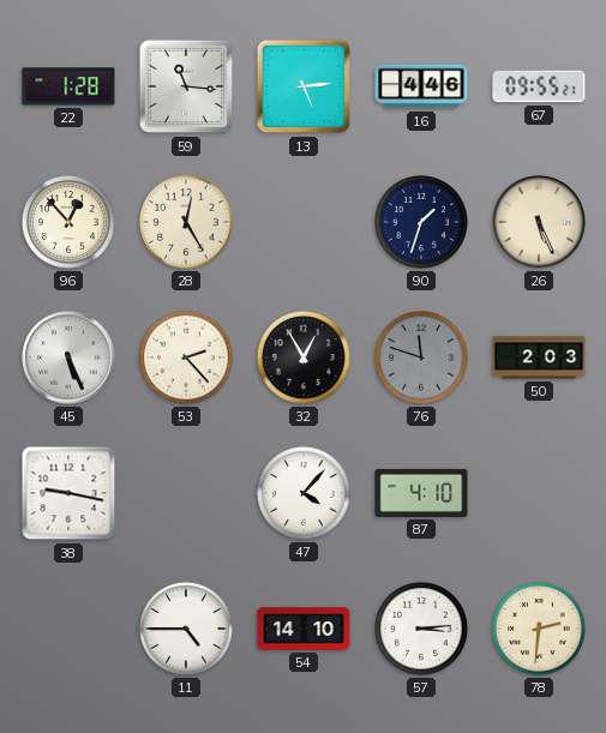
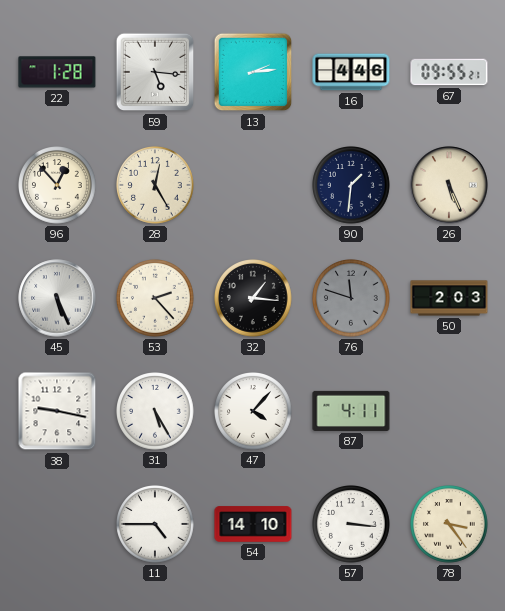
59: 11:16 -> 5:16
13: 5:14 -> 2:14
90: 1:33 -> 1:31
32: 12:55 -> 1:16
31: none -> 5:25
87: 4:10 -> 4:11
57: 3:14 -> 3:16
78: 2:31 -> 3:24
